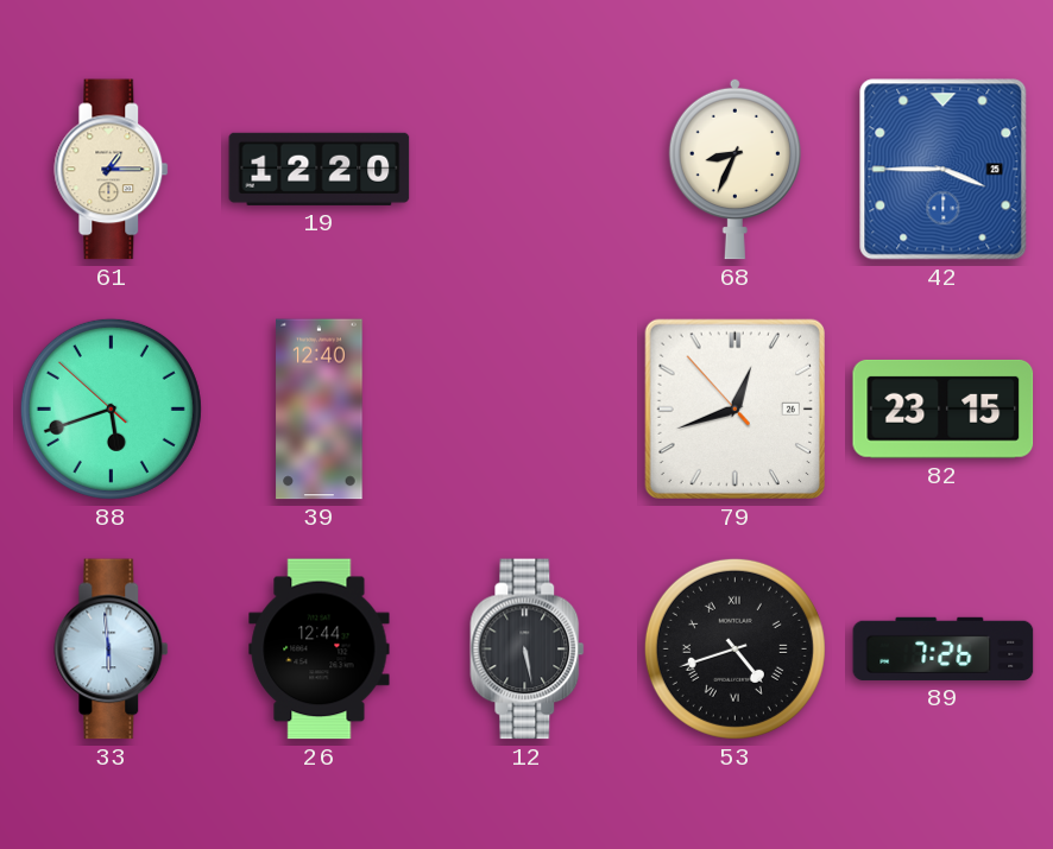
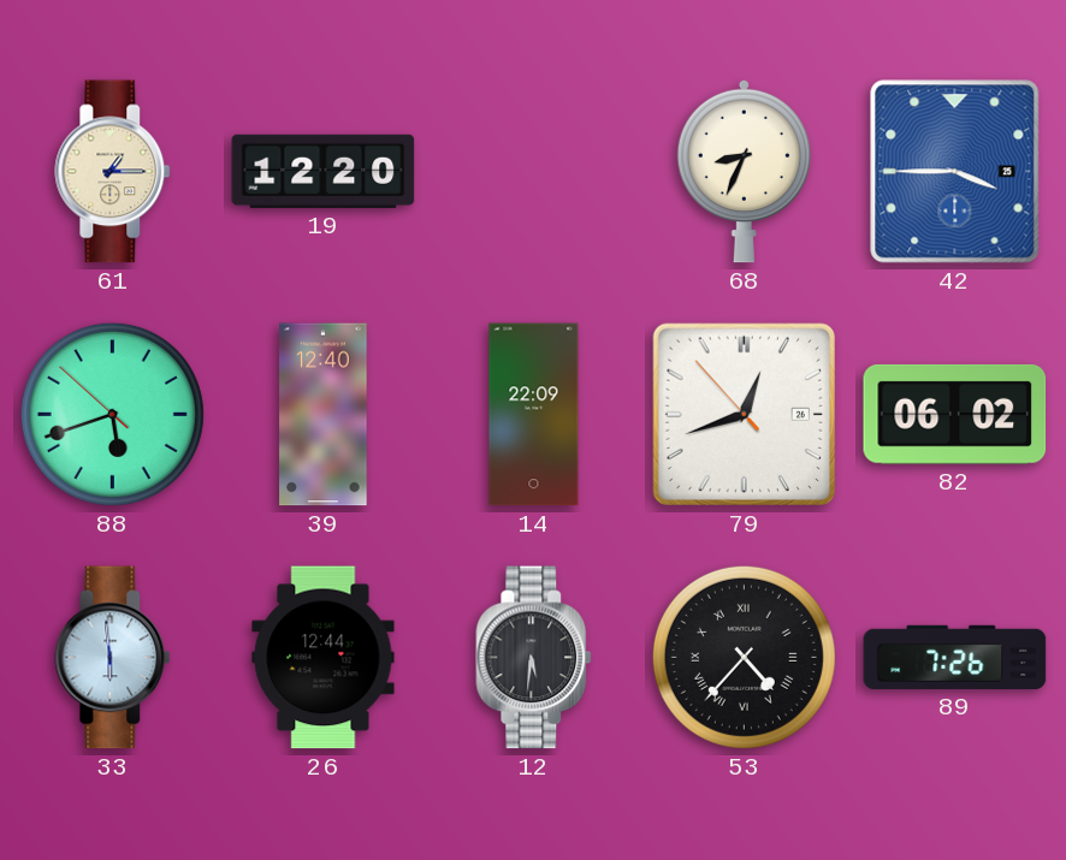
14: none -> 22:09
82: 23:15 -> 06:02
12: 5:28 -> 5:31
53: 4:42 -> 4:37
